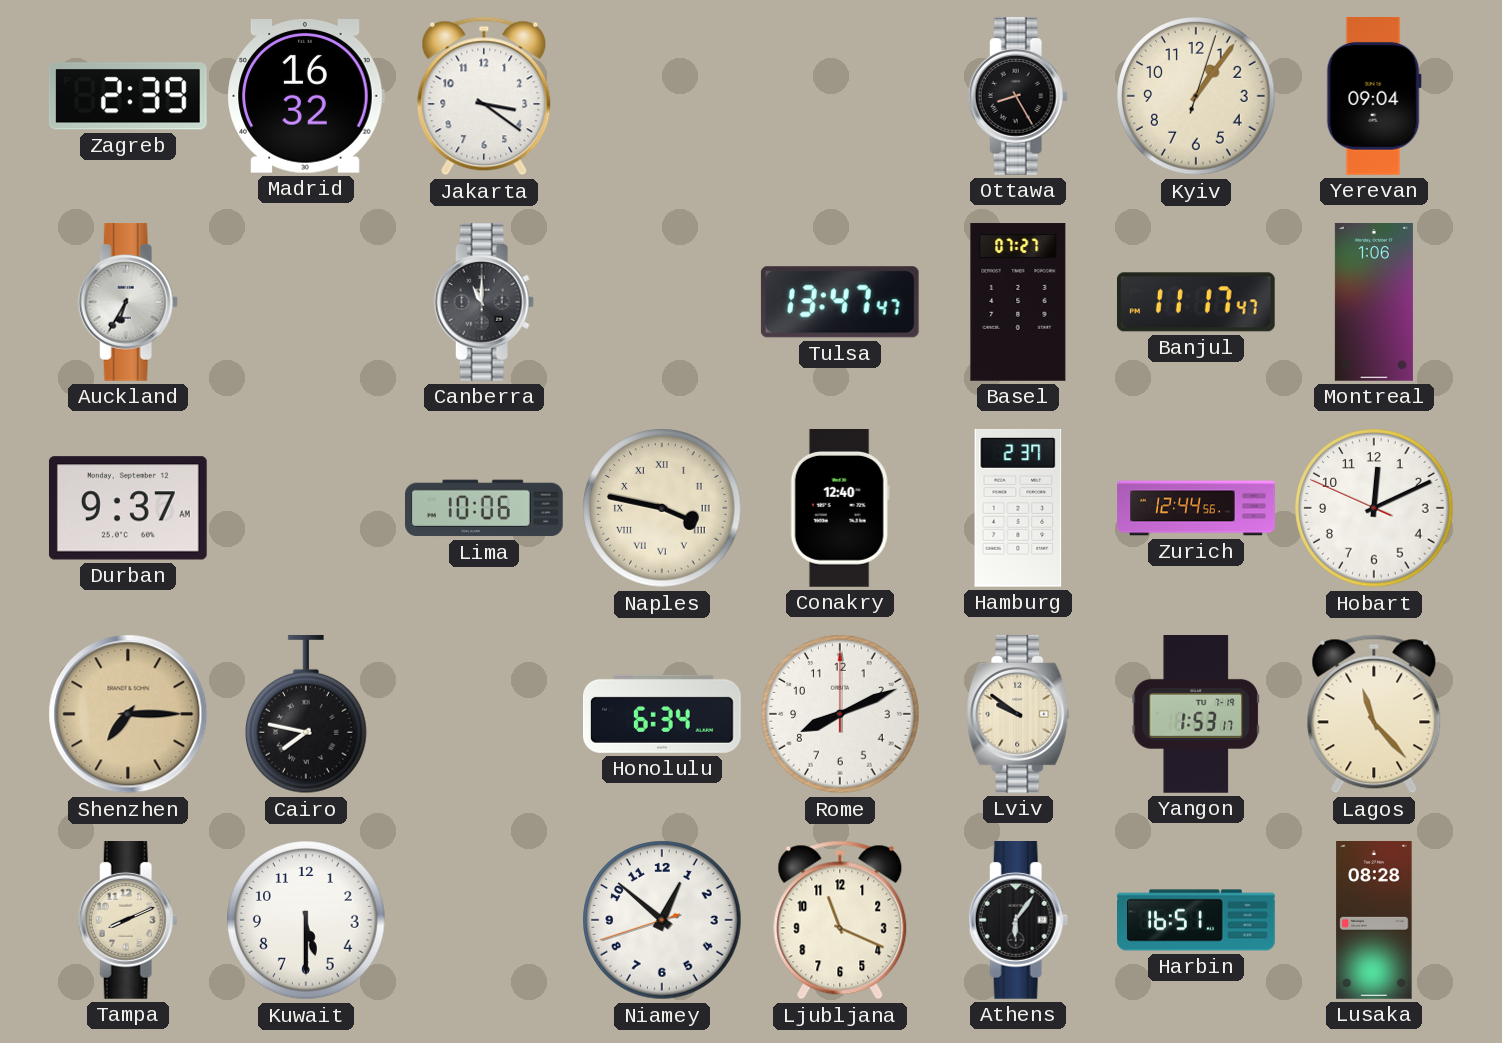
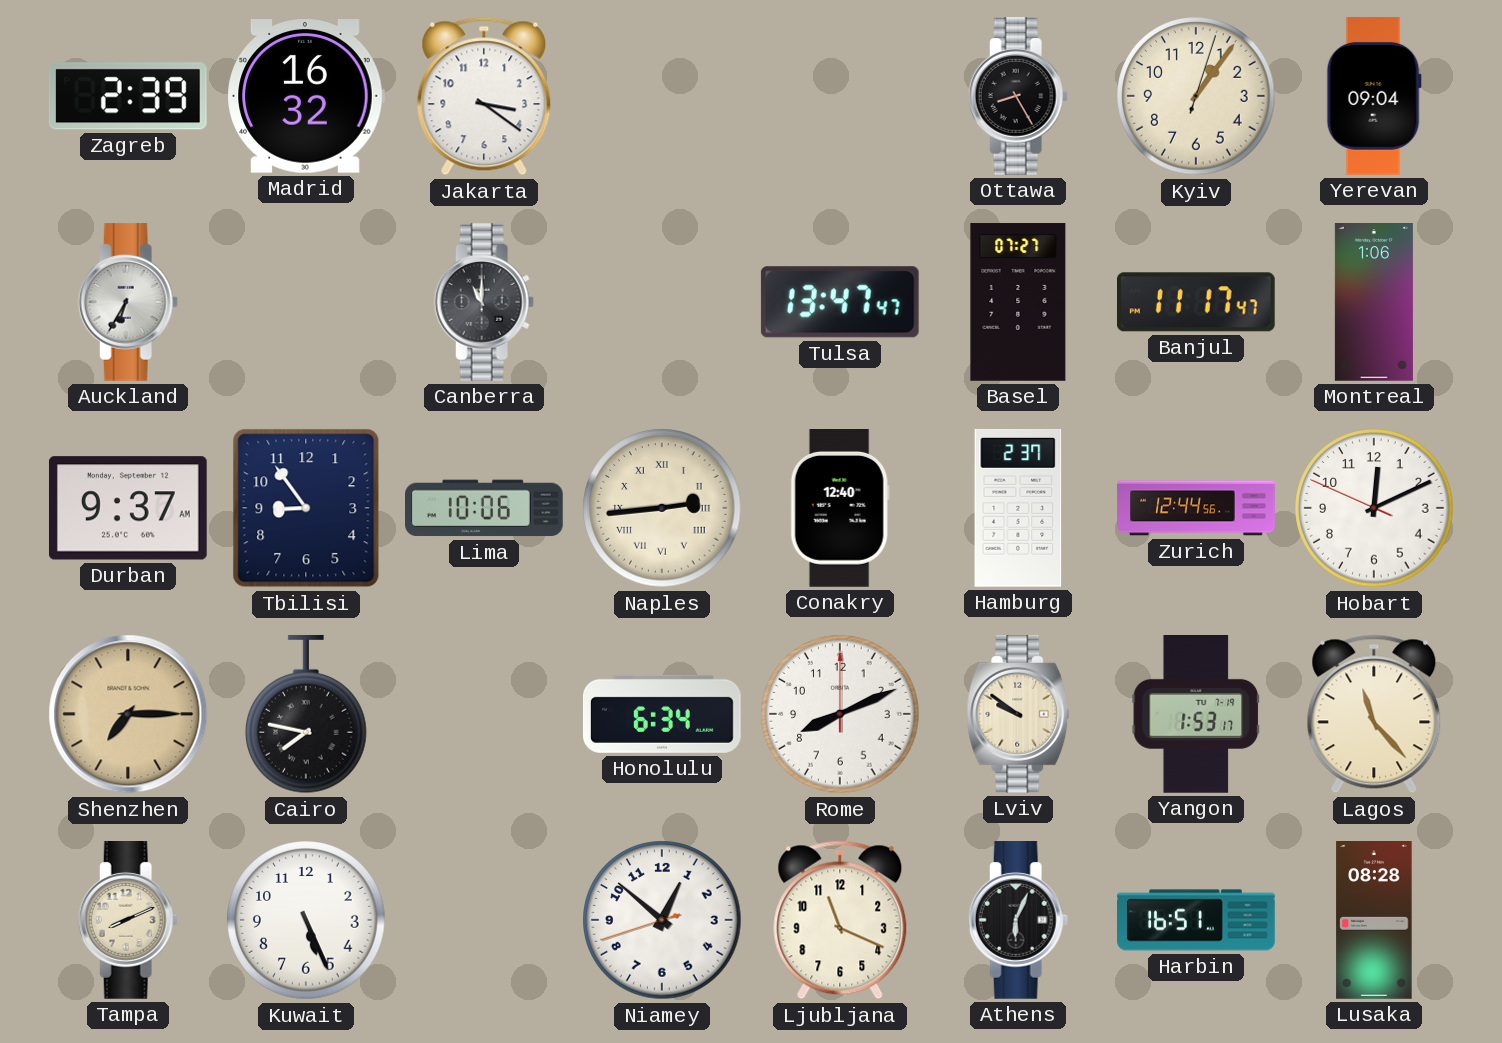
Tbilisi: none -> 8:54
Naples: 3:47 -> 2:44
Kuwait: 5:30 -> 5:26
Athens: 6:06 -> 6:04
